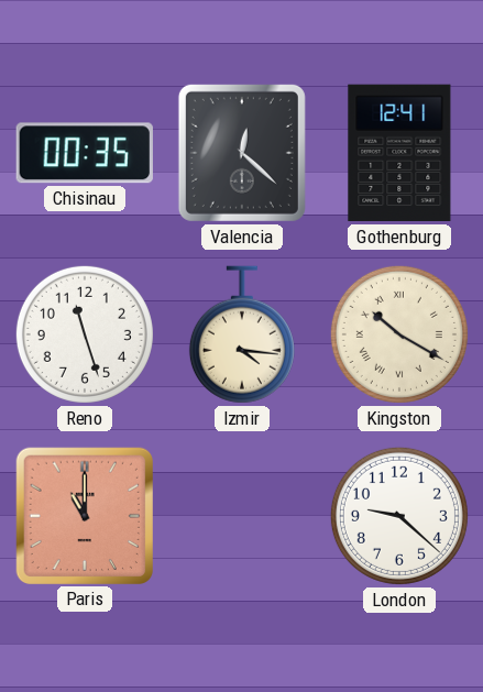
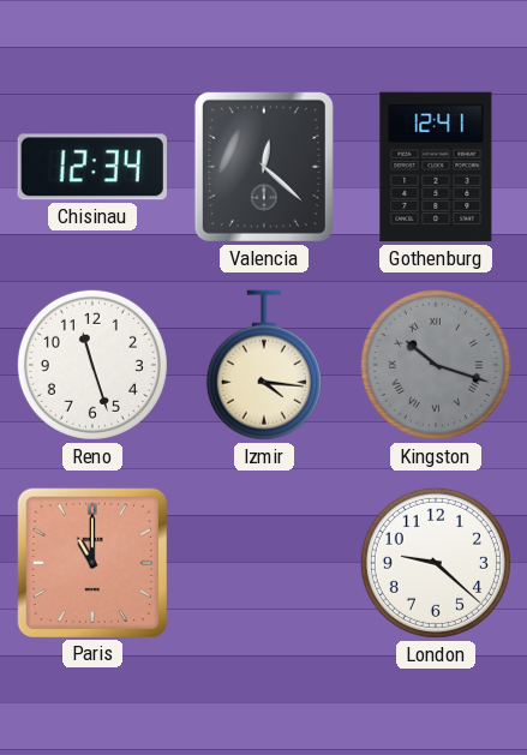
Chisinau: 00:35 -> 12:34
Kingston: 10:20 -> 10:18
Kingston dial: cream -> grey
